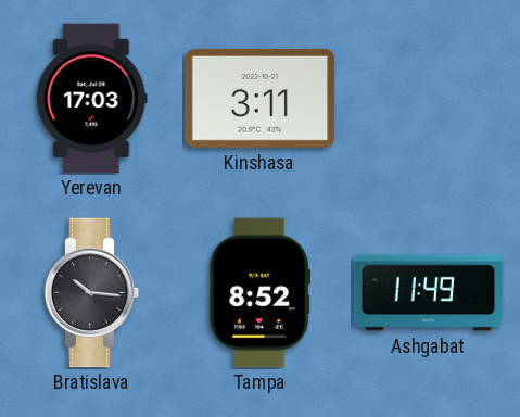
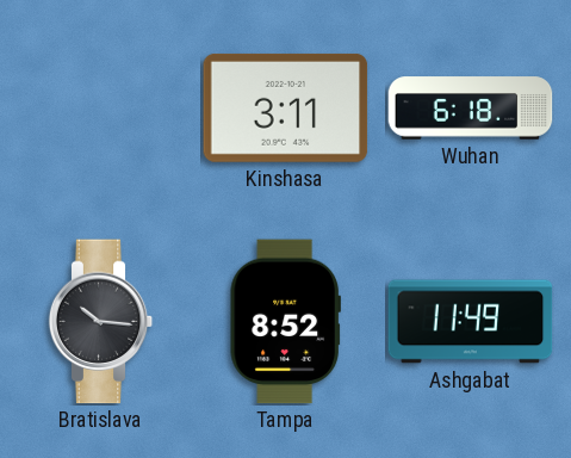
Yerevan: 17:03 -> none
Wuhan: none -> 6:18
